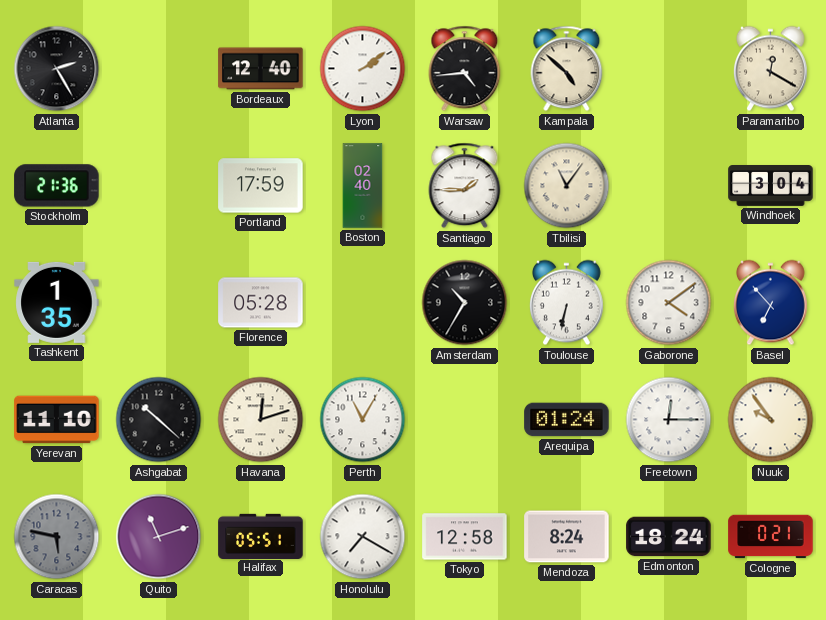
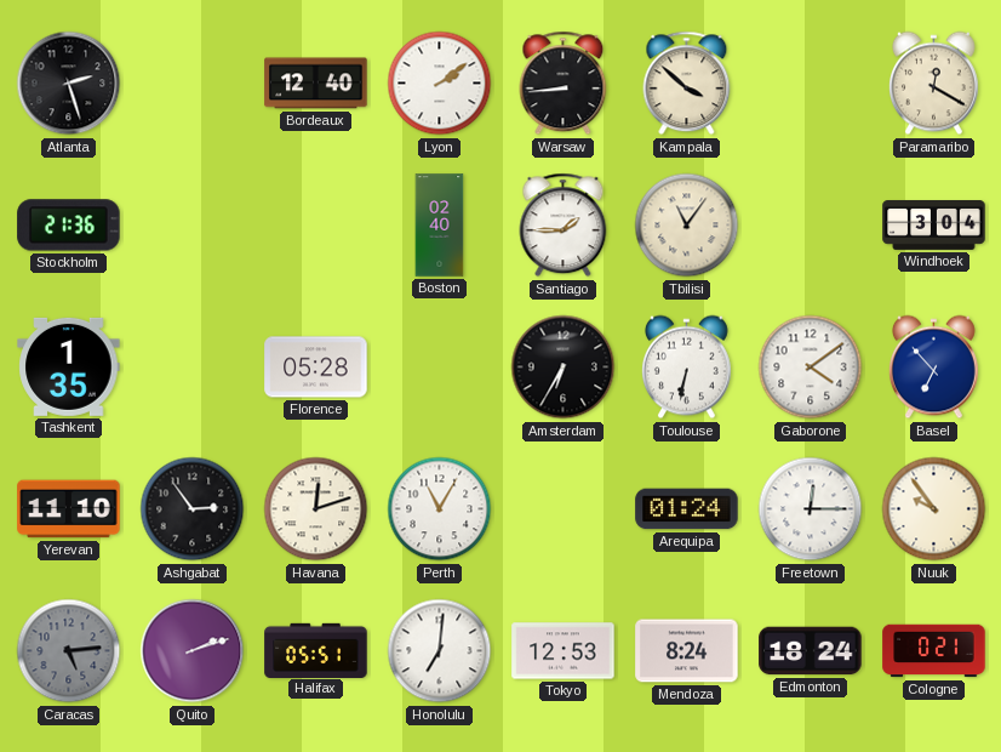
Atlanta: 2:25 -> 2:27
Warsaw: 4:44 -> 8:44
Kampala: 4:52 -> 3:52
Portland: 17:59 -> none
Amsterdam: 10:35 -> 6:35
Ashgabat: 10:22 -> 2:54
Caracas: 5:47 -> 5:14
Quito: 11:12 -> 2:12
Honolulu: 7:20 -> 7:01
Tokyo: 12:58 -> 12:53
